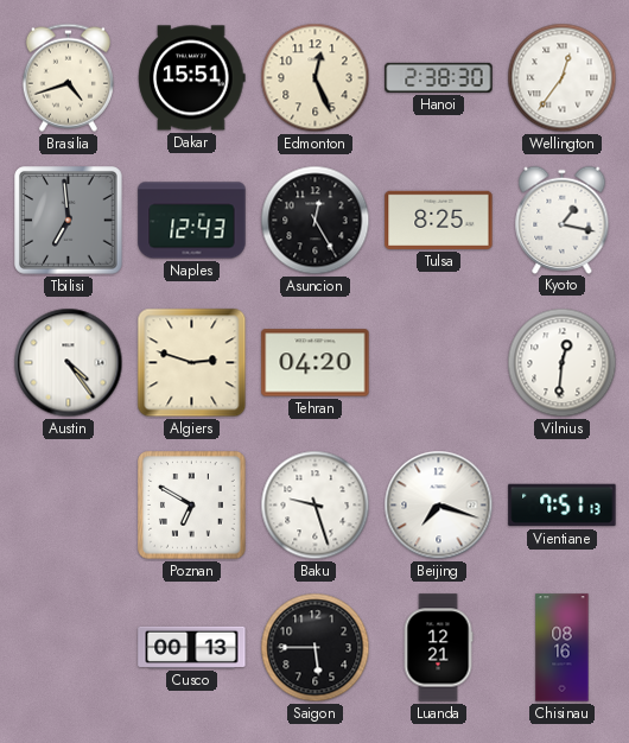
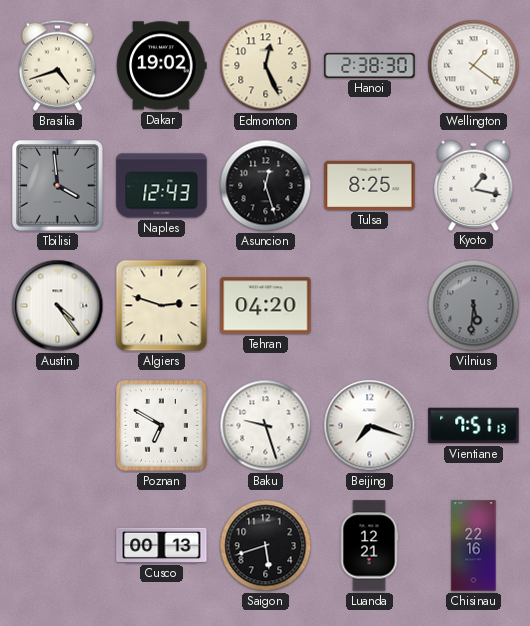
Dakar: 15:51 -> 19:02
Wellington: 12:36 -> 1:21
Tbilisi: 6:59 -> 3:59
Asuncion: 12:25 -> 12:27
Vilnius: 12:31 -> 5:31
Vilnius dial: white -> grey
Saigon: 5:45 -> 5:42
Chisinau: 08:16 -> 22:16
